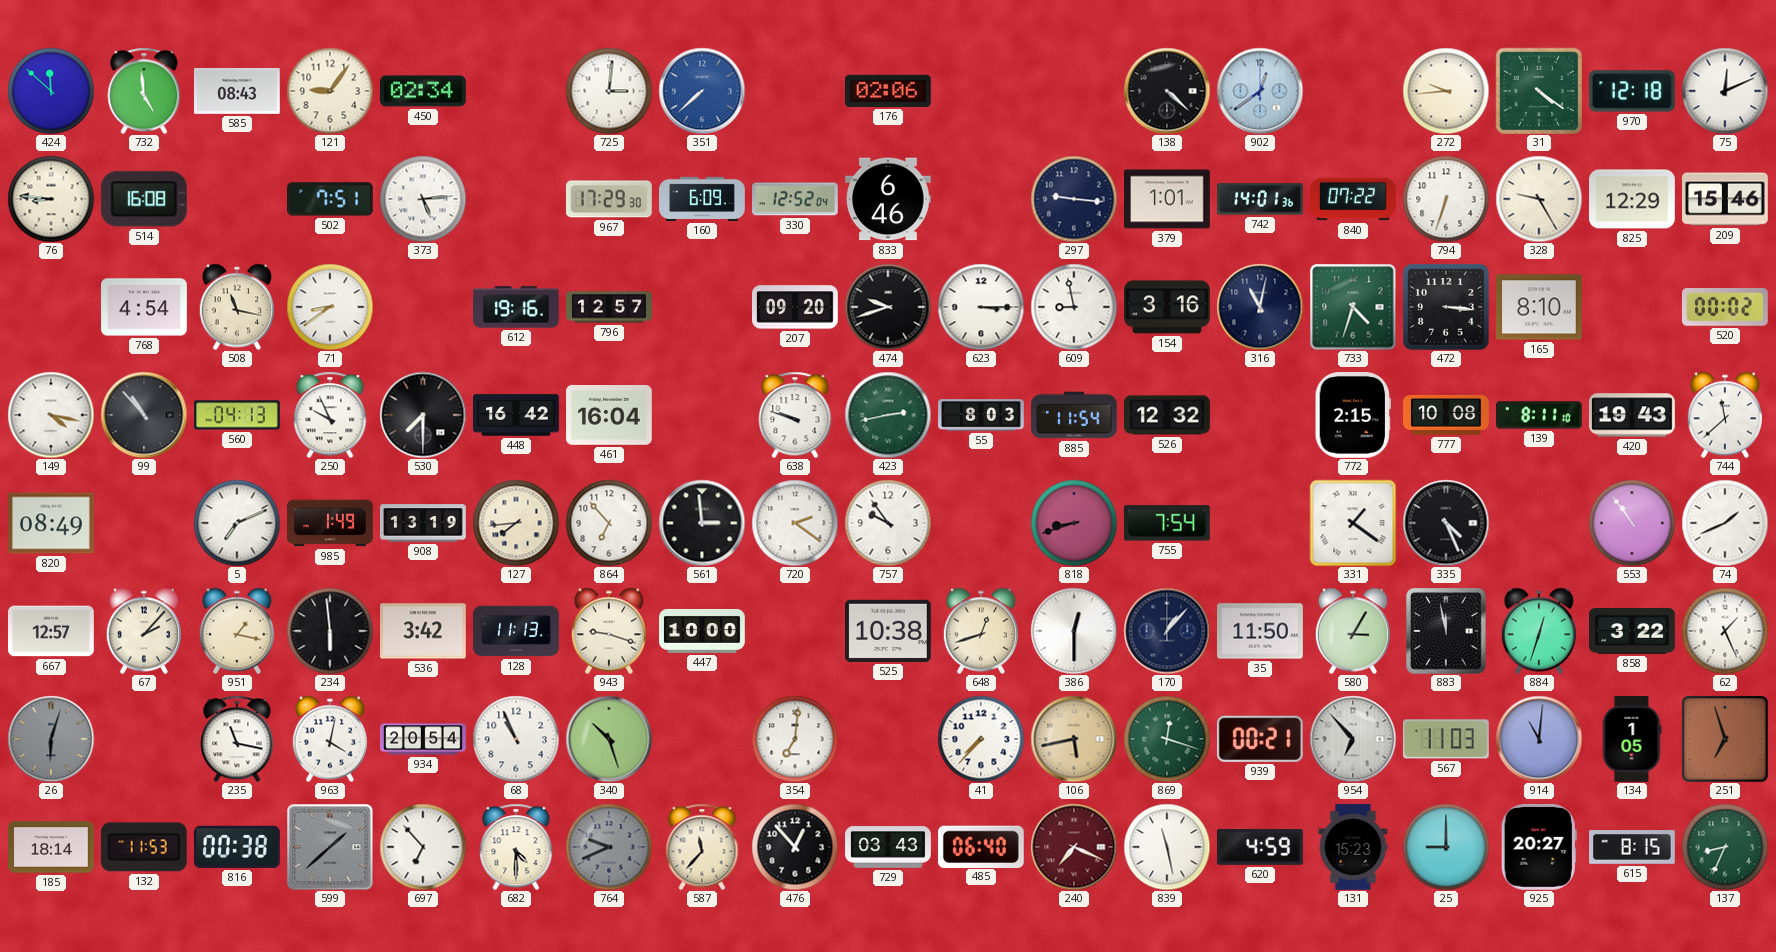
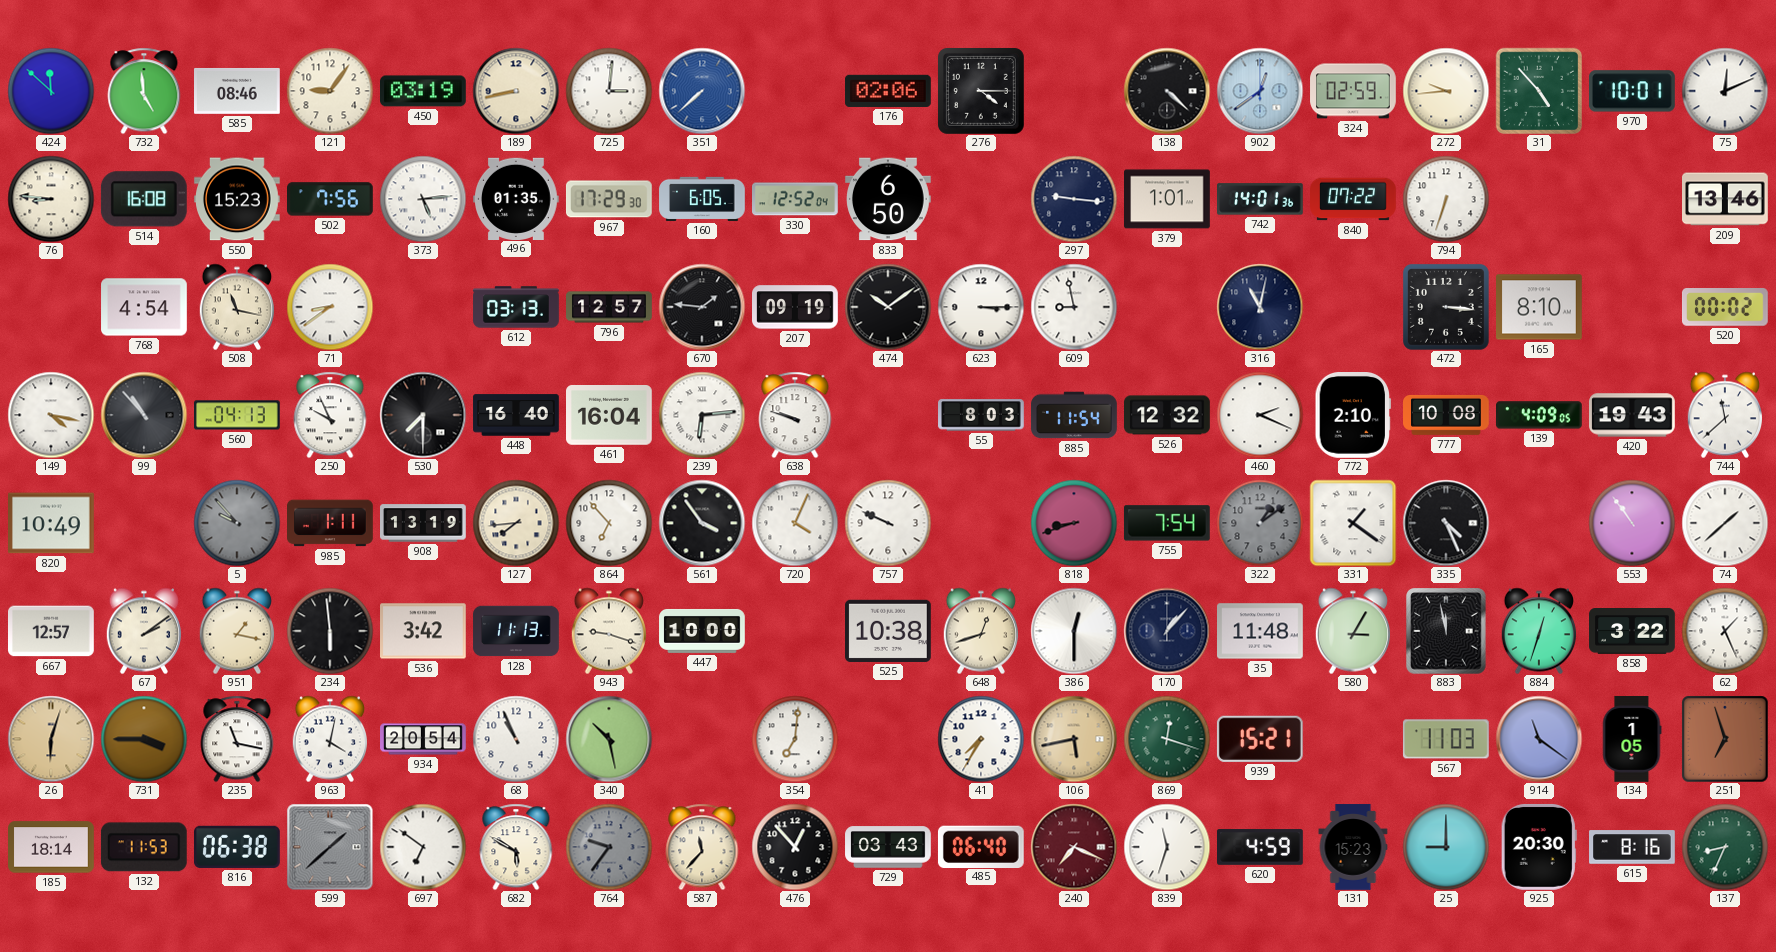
585: 08:43 -> 08:46
450: 02:34 -> 03:19
189: none -> 8:43
276: none -> 4:15
324: none -> 02:59
31: 4:21 -> 4:53
970: 12:18 -> 10:01
550: none -> 15:23
502: 7:51 -> 7:56
496: none -> 01:35
160: 6:09 -> 6:05
833: 6:46 -> 6:50
328: 9:25 -> none
825: 12:29 -> none
209: 15:46 -> 13:46
612: 19:16 -> 03:13
670: none -> 1:46
207: 09:20 -> 09:19
474: 9:42 -> 10:09
154: 3:16 -> none
733: 4:33 -> none
448: 16:42 -> 16:40
239: none -> 6:14
423: 2:43 -> none
460: none -> 2:19
772: 2:15 -> 2:10
139: 8:11 -> 4:09
820: 08:49 -> 10:49
5: 7:11 -> 9:53
5 dial: white -> grey
985: 1:49 -> 1:11
561: 2:59 -> 3:54
720: 2:21 -> 4:04
757: 9:54 -> 9:49
322: none -> 1:09
74: 1:41 -> 1:38
67: 2:07 -> 2:09
35: 11:50 -> 11:48
26 dial: grey -> champagne
731: none -> 3:45
340: 10:27 -> 10:28
41: 7:37 -> 7:35
939: 00:21 -> 15:21
954: 6:53 -> none
914: 11:01 -> 11:21
816: 00:38 -> 06:38
697: 6:53 -> 6:51
682: 4:30 -> 5:50
764: 9:41 -> 9:36
839: 11:28 -> 11:33
925: 20:27 -> 20:30
615: 8:15 -> 8:16
